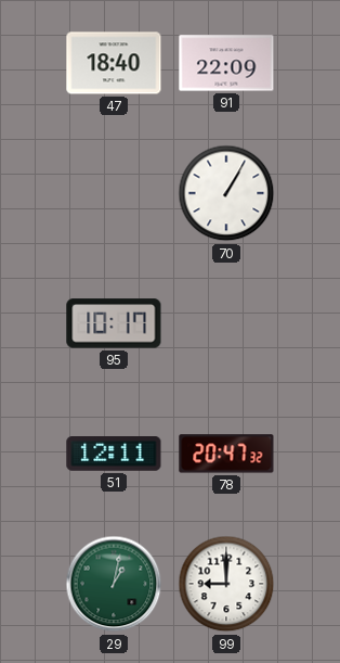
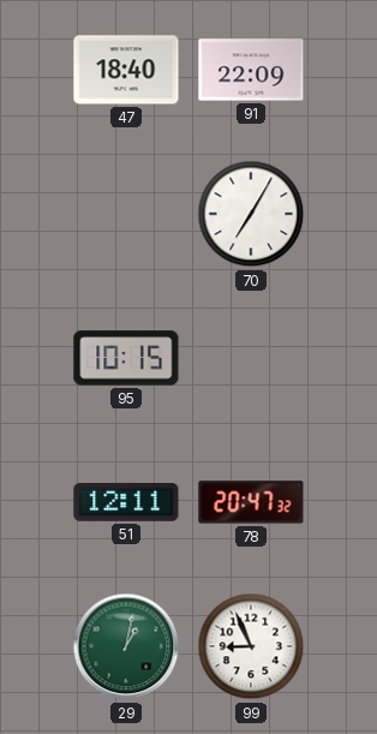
70: 1:05 -> 7:05
95: 10:17 -> 10:15
99: 9:00 -> 8:56
